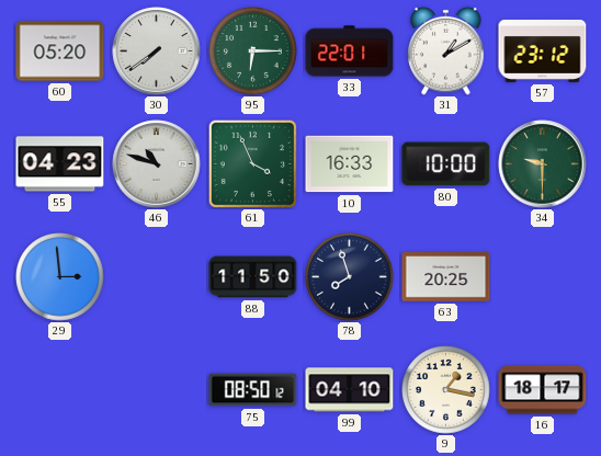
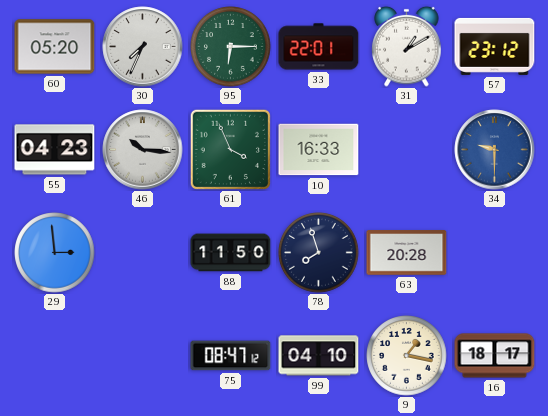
30: 7:39 -> 7:34
46: 10:48 -> 10:16
80: 10:00 -> none
34 dial: green -> blue
63: 20:25 -> 20:28
75: 08:50 -> 08:47
